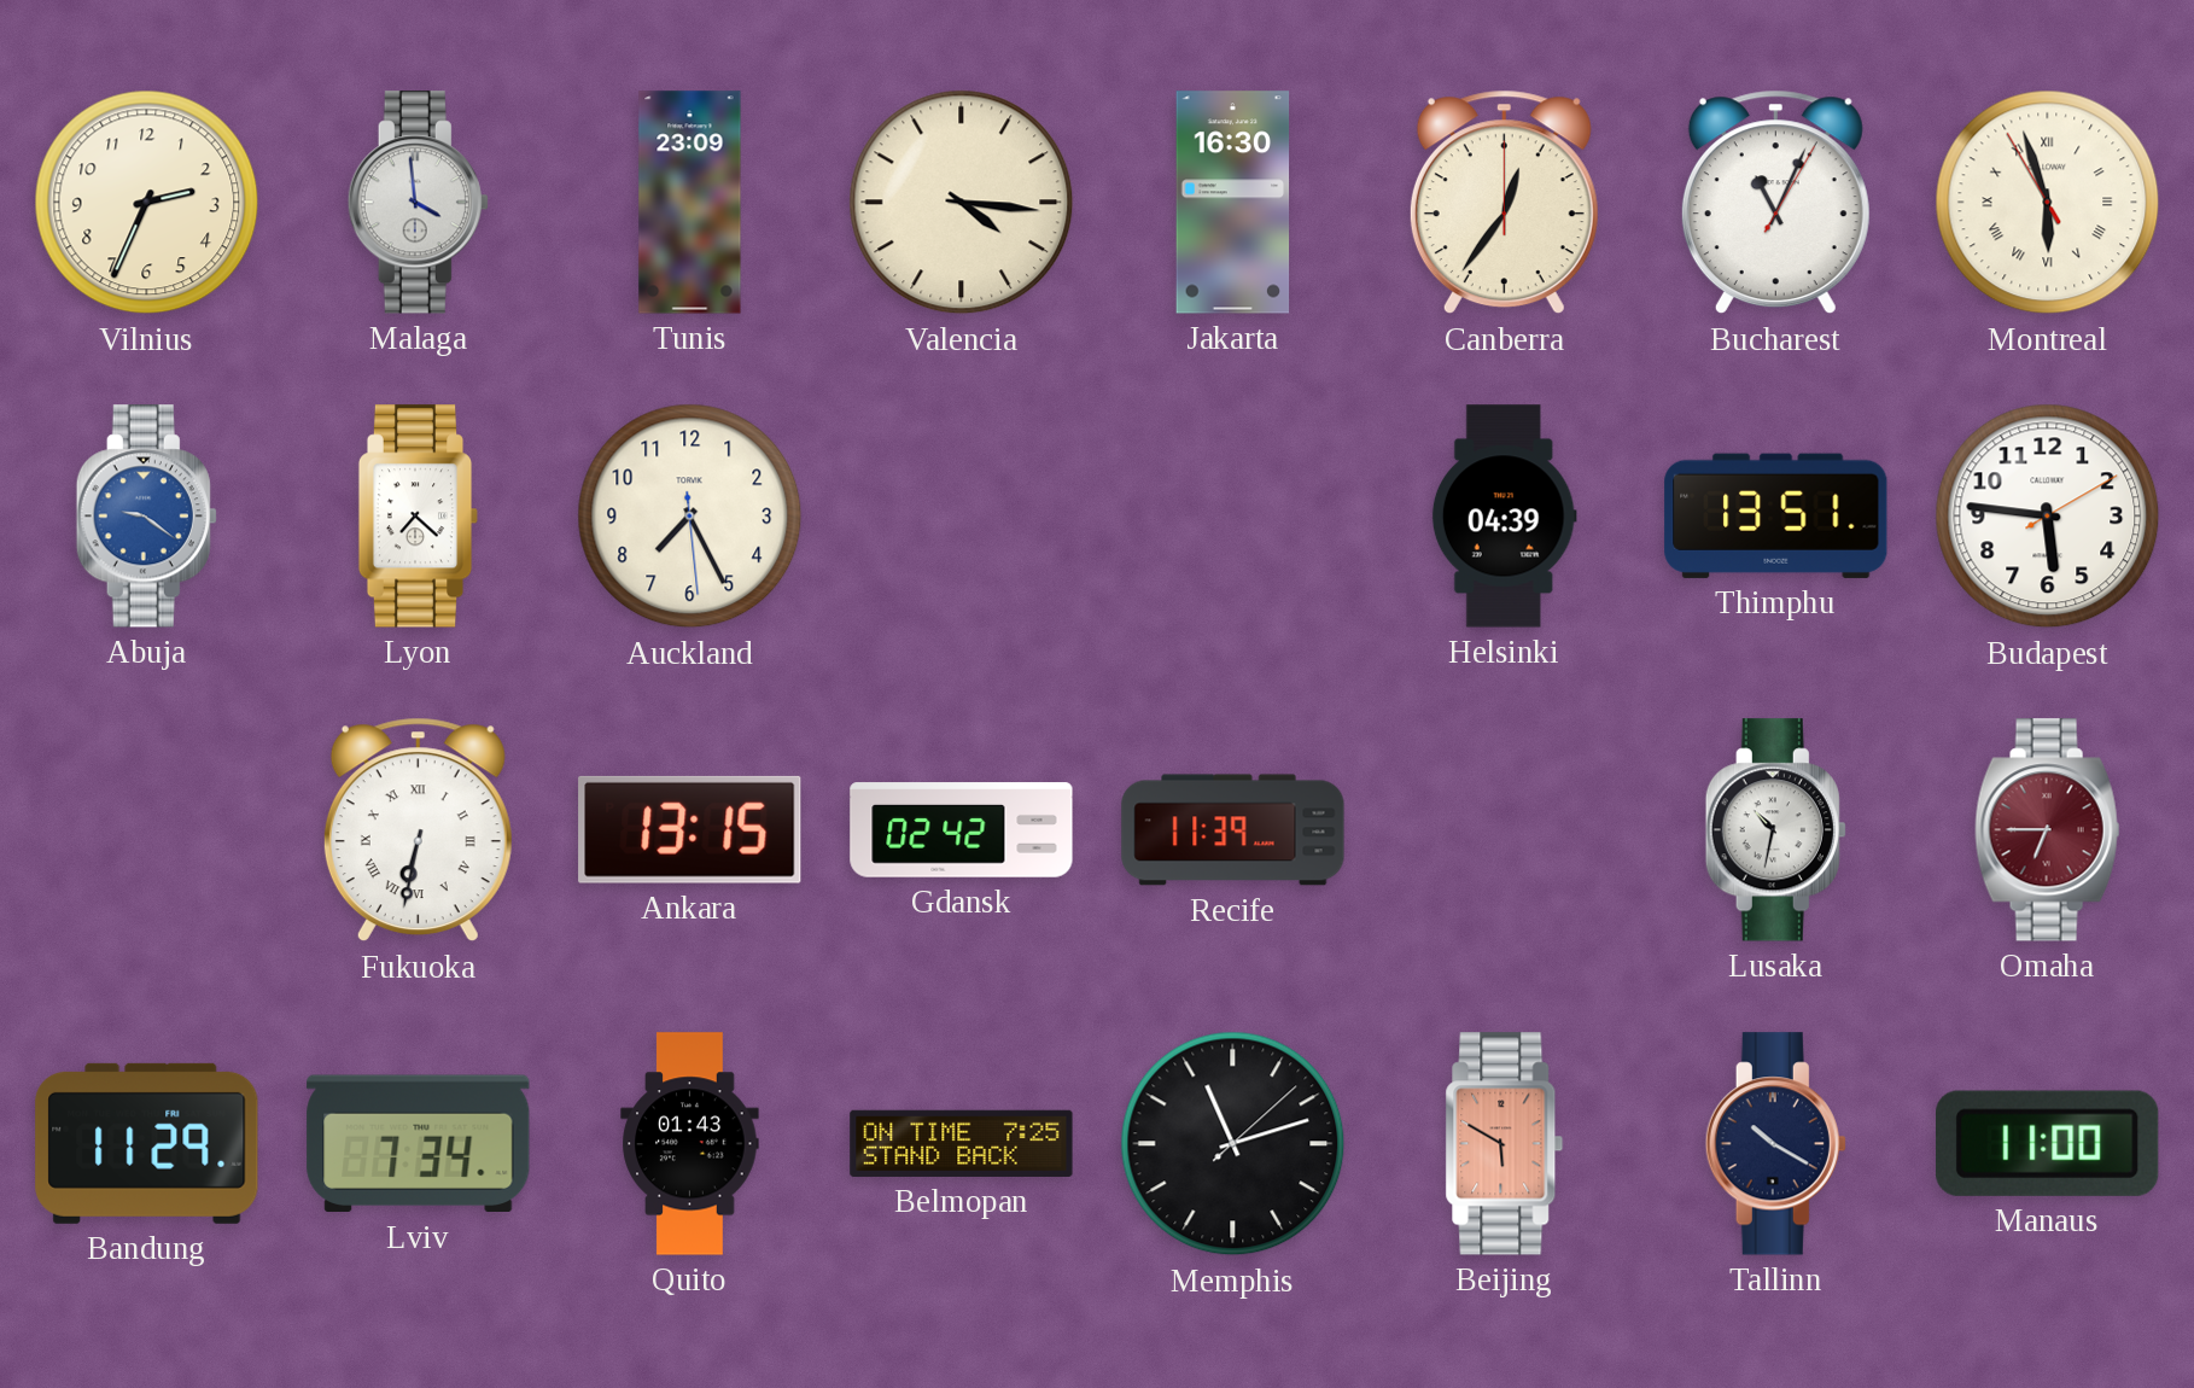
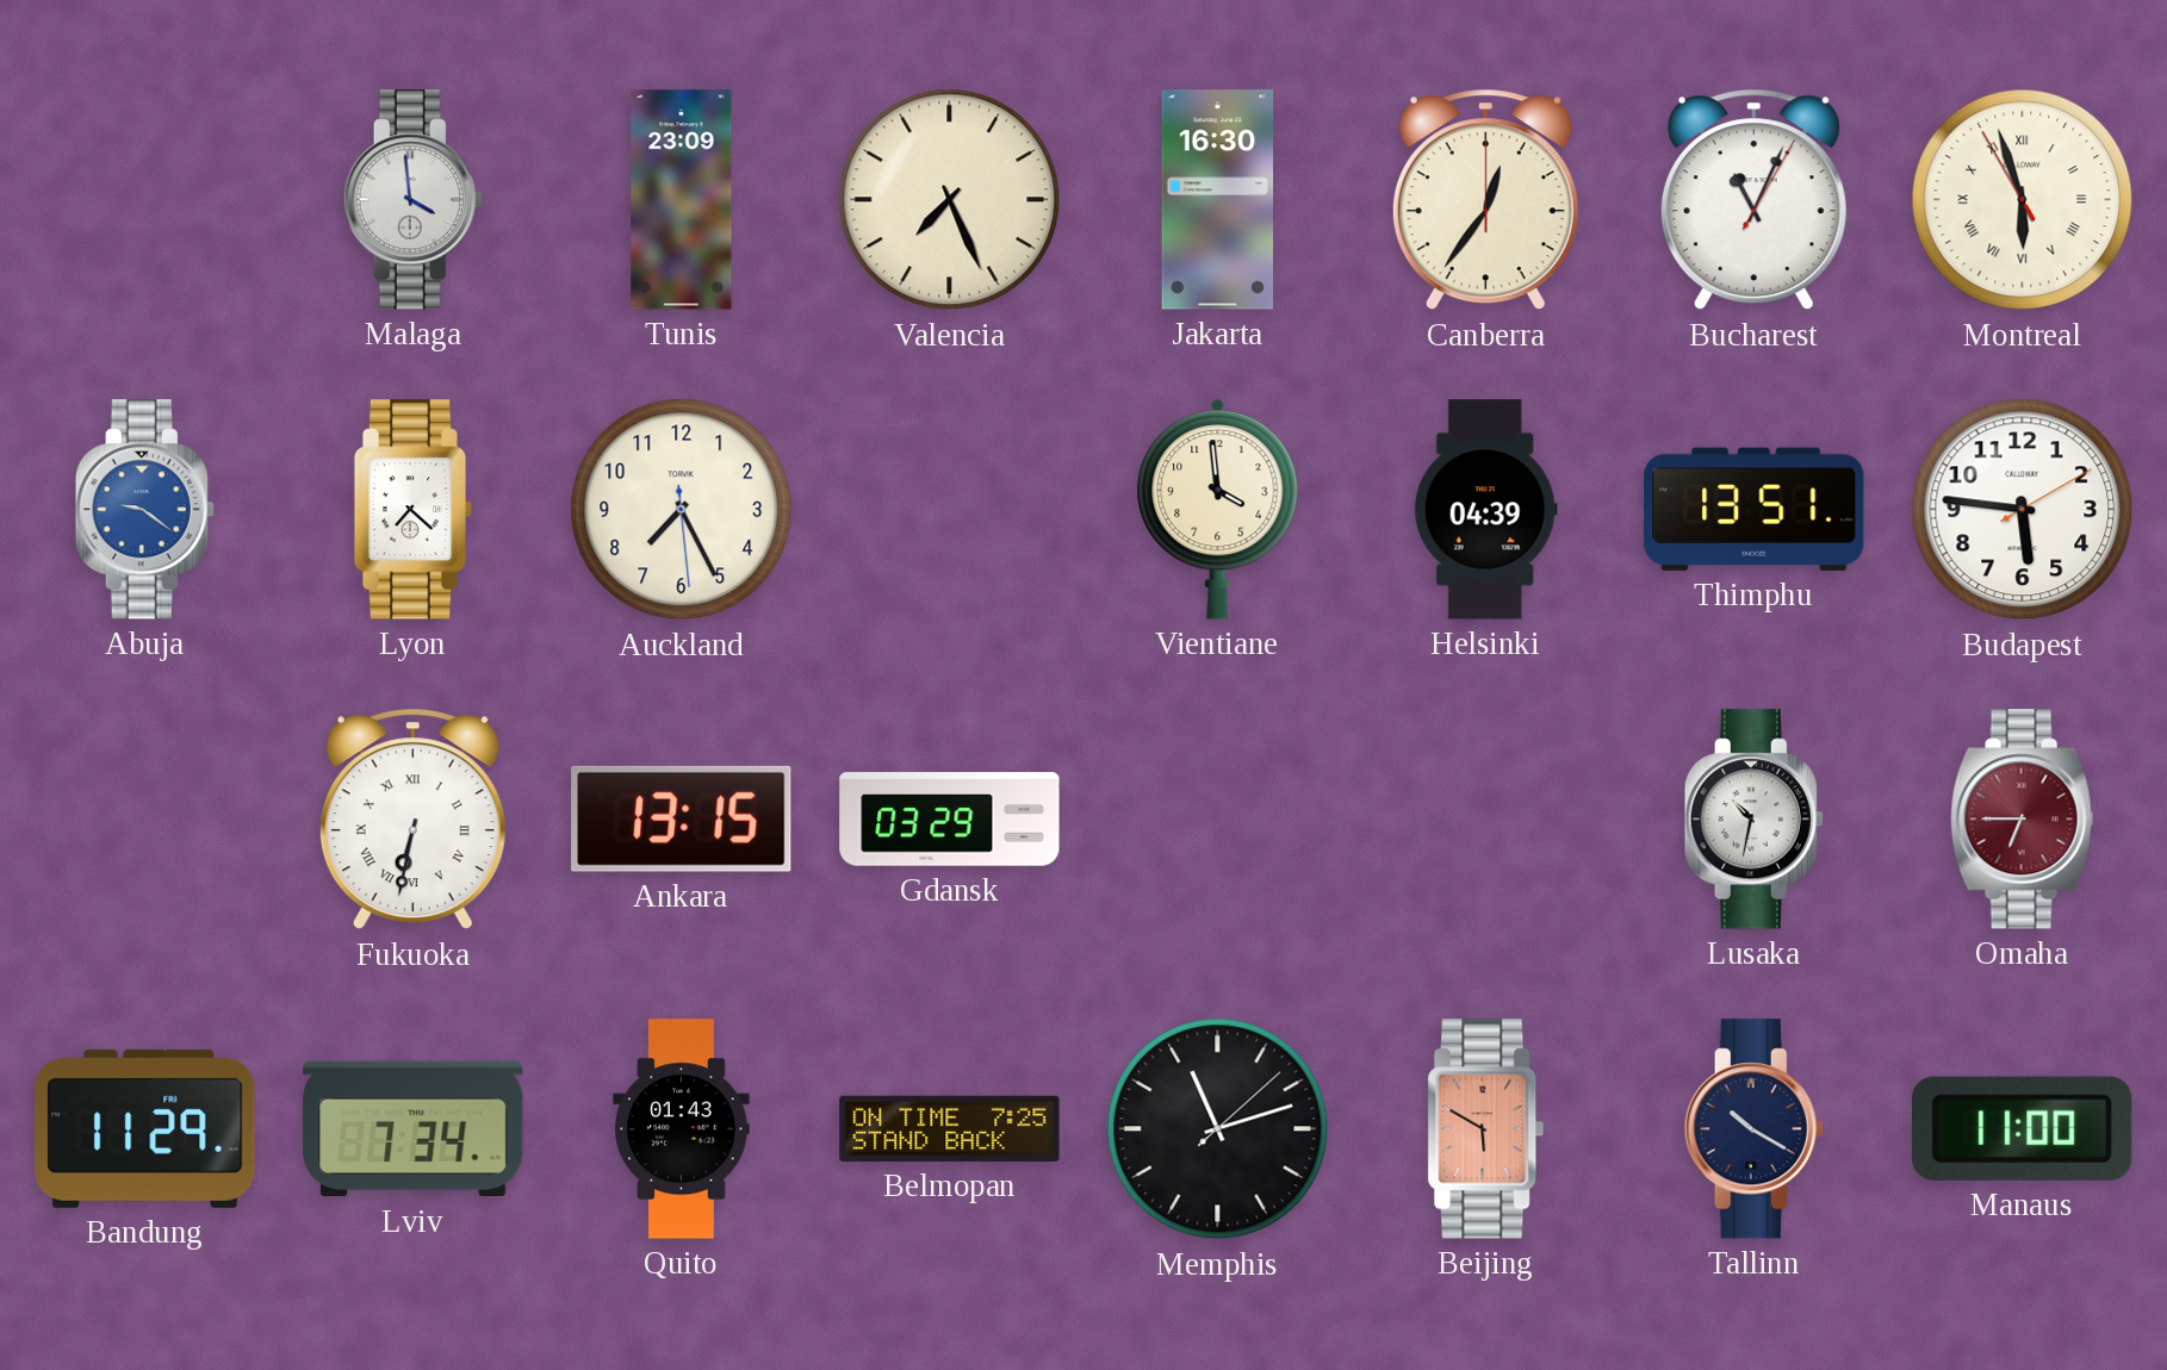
Vilnius: 2:34 -> none
Valencia: 4:16 -> 7:26
Vientiane: none -> 3:59
Gdansk: 02:42 -> 03:29
Recife: 11:39 -> none
